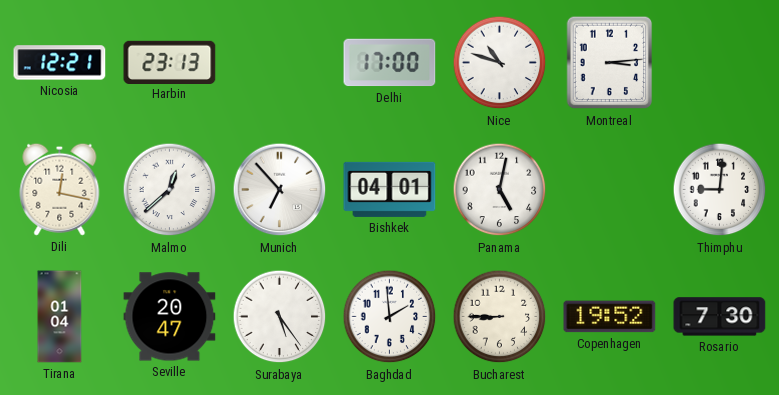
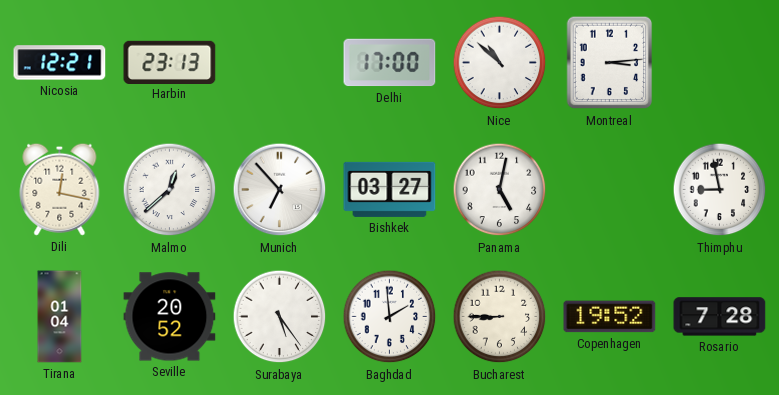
Nice: 10:48 -> 10:52
Bishkek: 04:01 -> 03:27
Thimphu: 9:01 -> 8:58
Seville: 20:47 -> 20:52
Rosario: 7:30 -> 7:28
